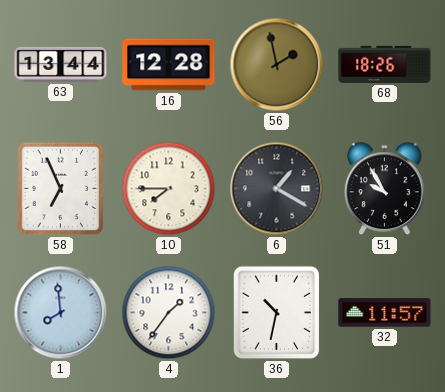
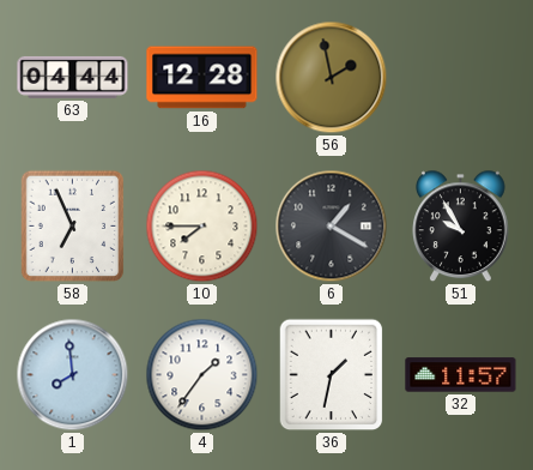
63: 13:44 -> 04:44
68: 18:26 -> none
36: 10:32 -> 1:32
